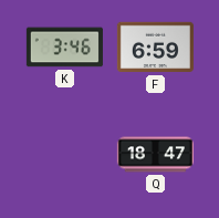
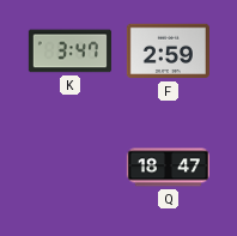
K: 3:46 -> 3:47
F: 6:59 -> 2:59
